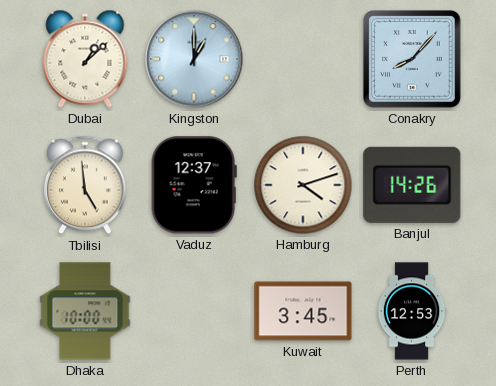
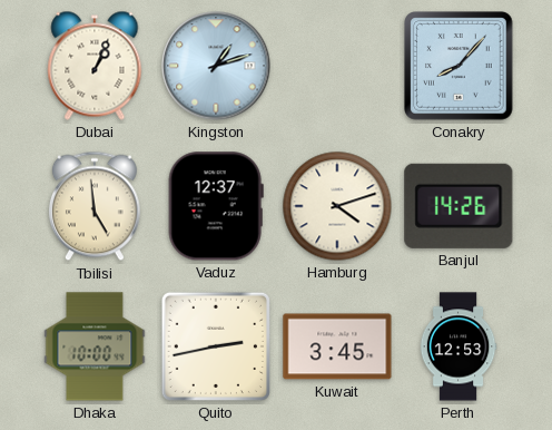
Dubai: 1:08 -> 1:04
Kingston: 1:00 -> 1:12
Quito: none -> 2:43
